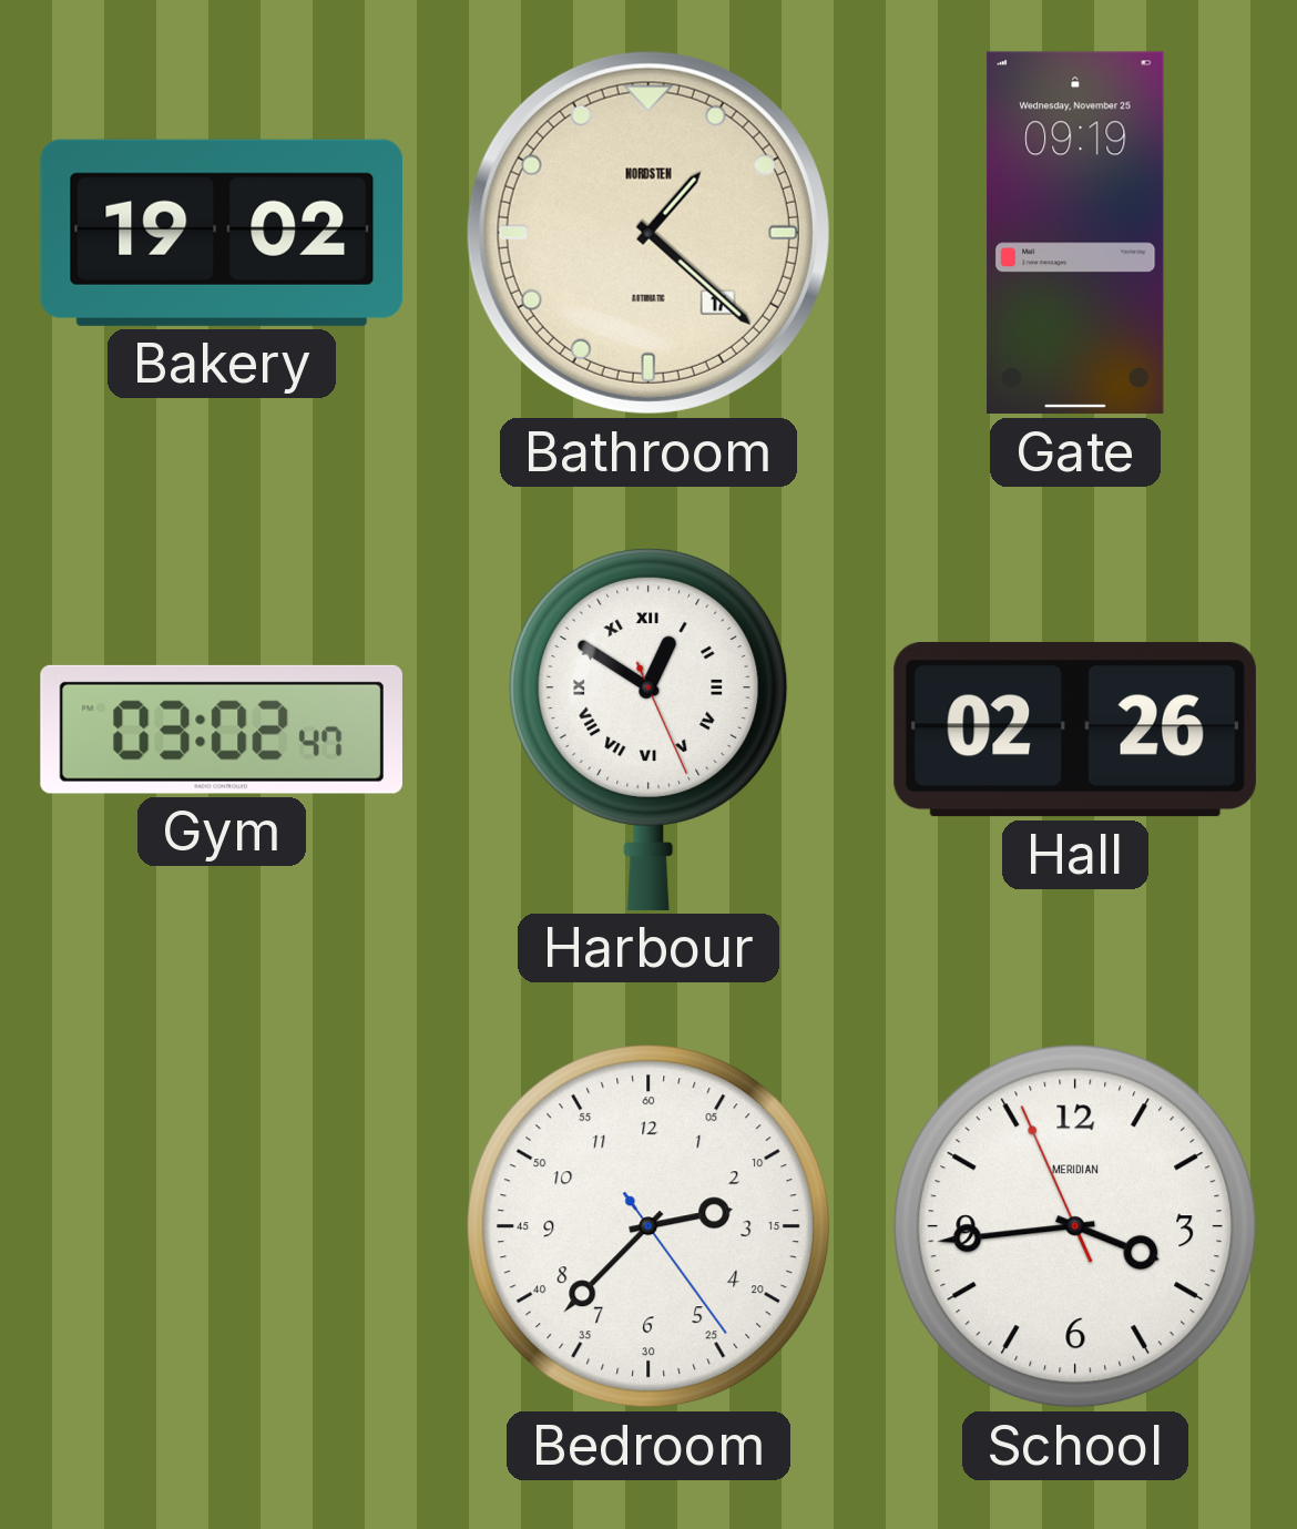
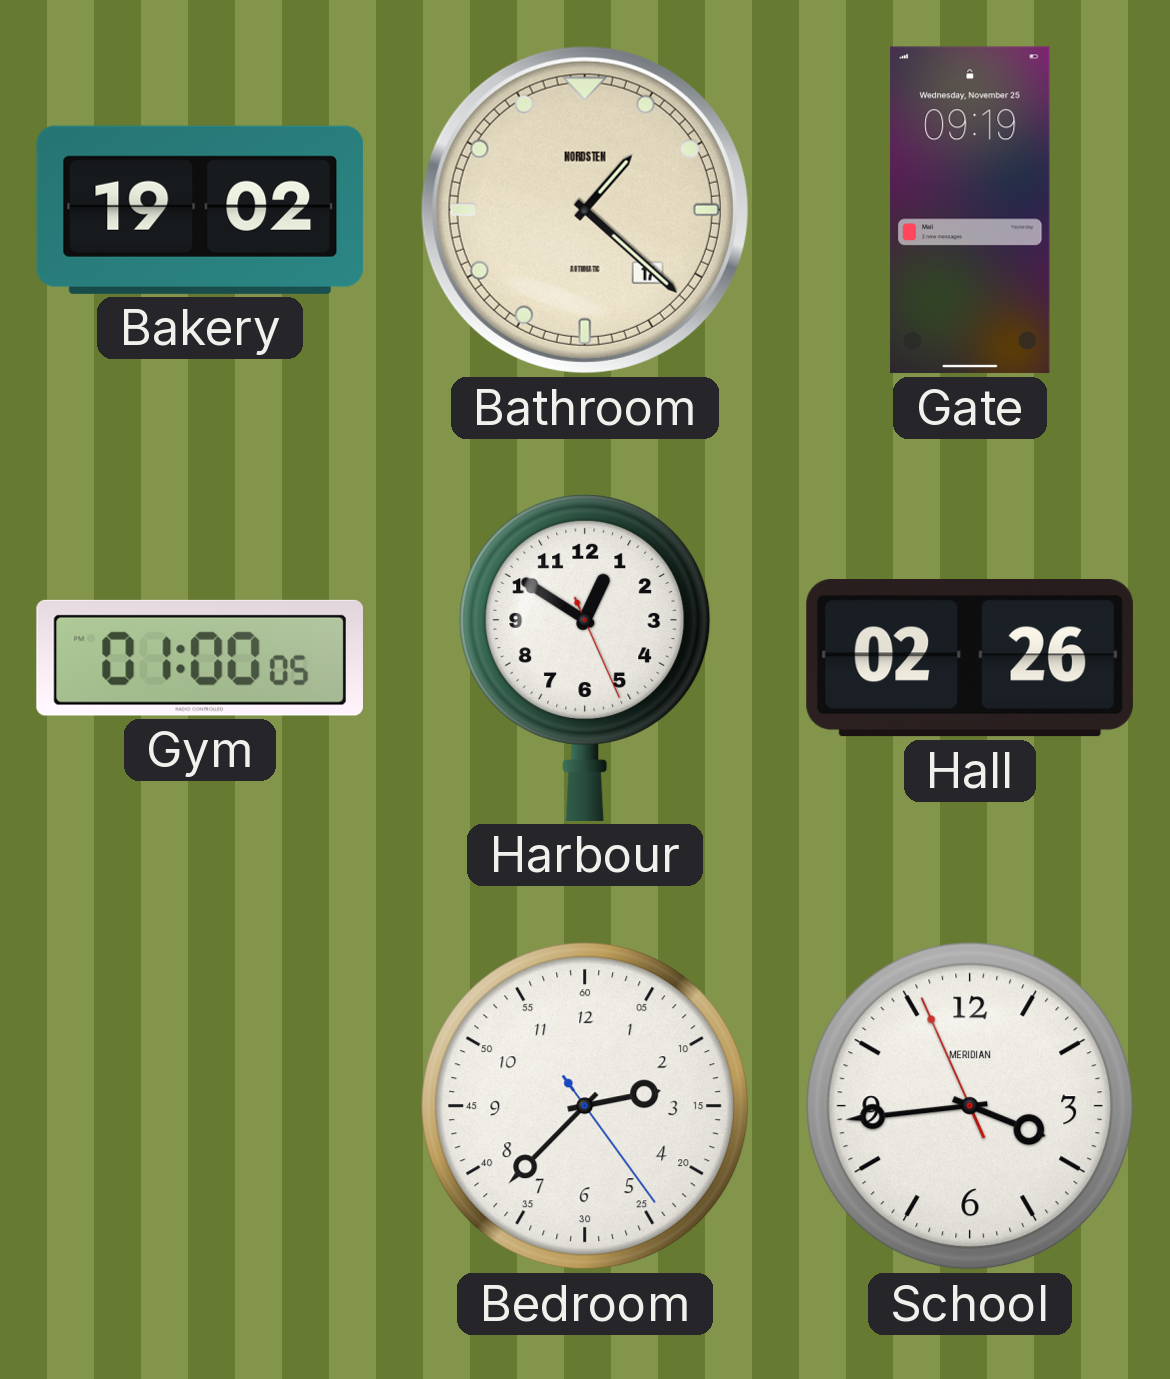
Gym: 03:02 -> 01:00
Harbour numerals: Roman -> Arabic
